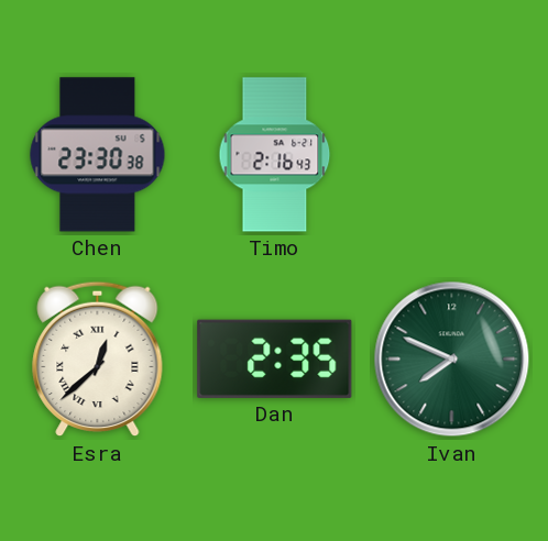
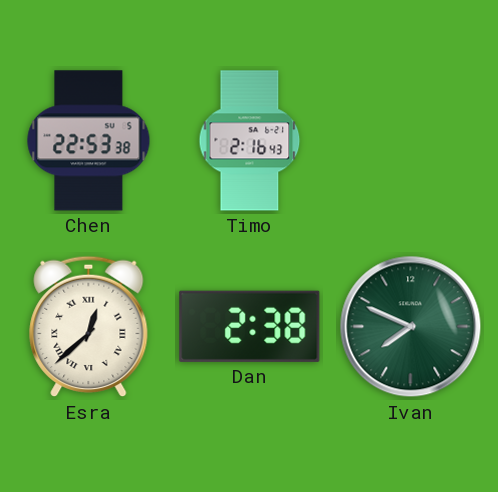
Chen: 23:30 -> 22:53
Dan: 2:35 -> 2:38
